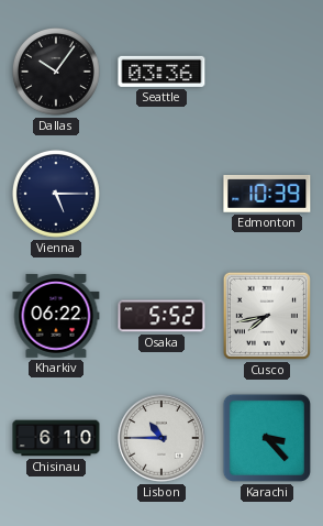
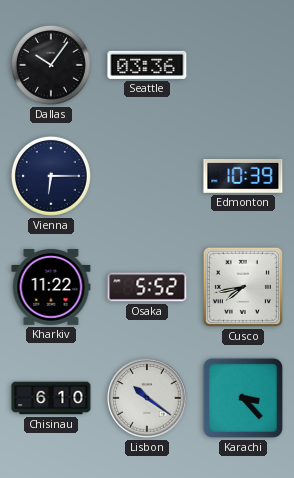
Vienna: 5:15 -> 6:15
Kharkiv: 06:22 -> 11:22
Lisbon: 10:45 -> 10:21
